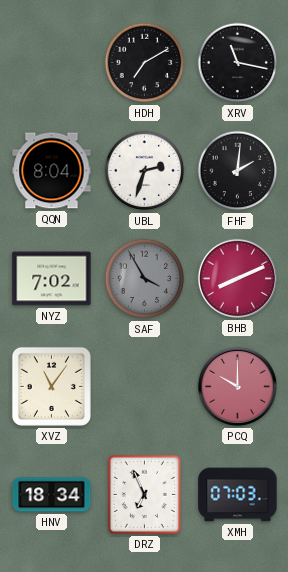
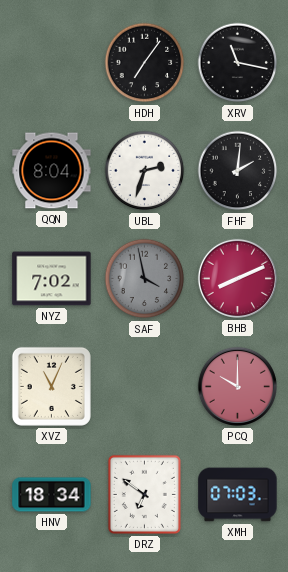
HDH: 7:10 -> 7:06
SAF: 3:55 -> 3:58
XVZ: 11:06 -> 11:04
DRZ: 6:56 -> 6:51
